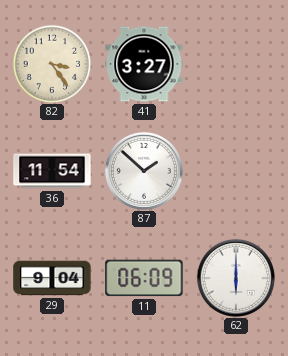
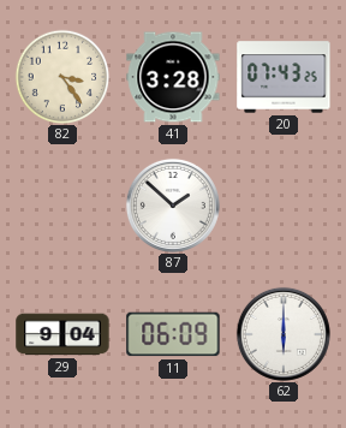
41: 3:27 -> 3:28
20: none -> 07:43
36: 11:54 -> none
